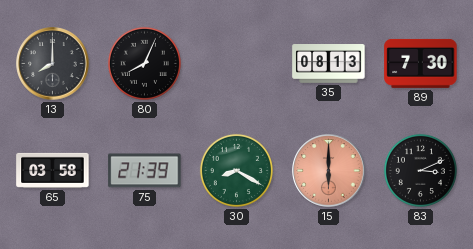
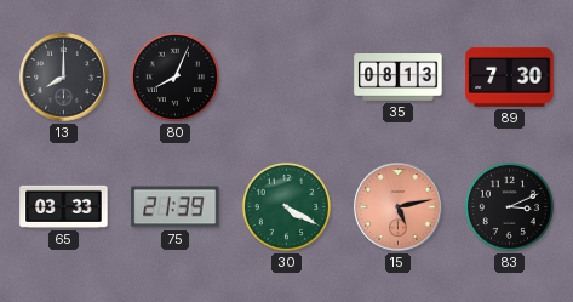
65: 03:58 -> 03:33
30: 8:20 -> 4:20
15: 6:00 -> 5:13
